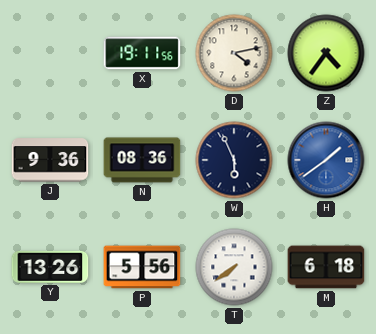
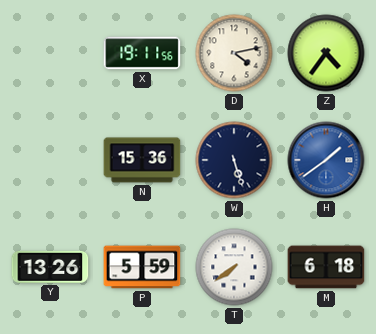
J: 9:36 -> none
N: 08:36 -> 15:36
W: 5:56 -> 5:27
P: 5:56 -> 5:59
